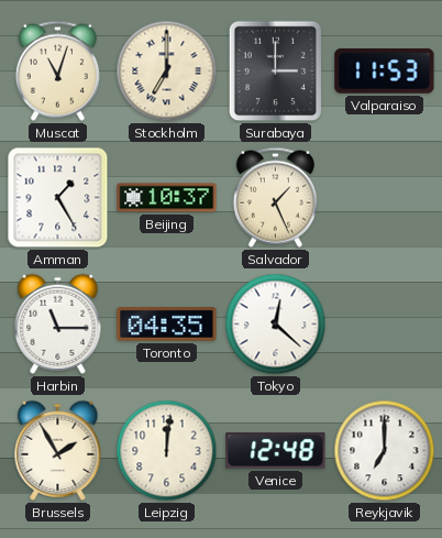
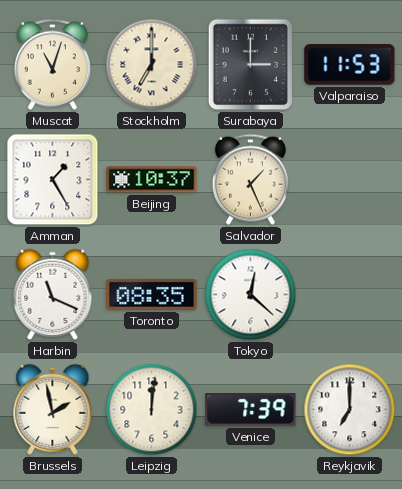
Harbin: 11:15 -> 11:19
Toronto: 04:35 -> 08:35
Brussels: 1:55 -> 1:58
Venice: 12:48 -> 7:39
